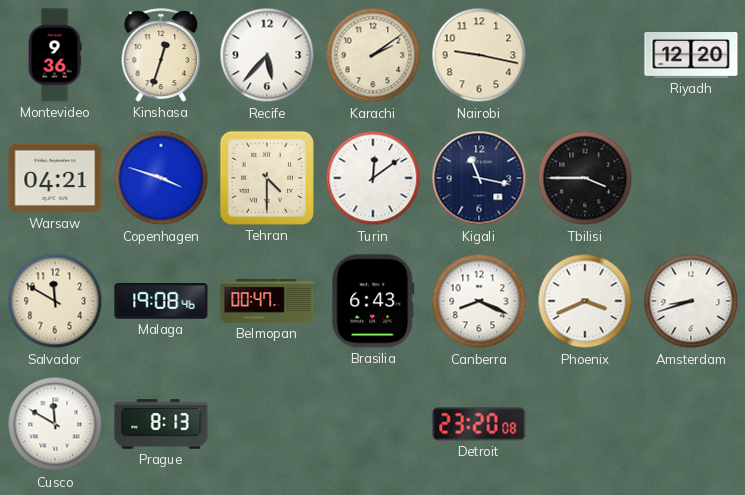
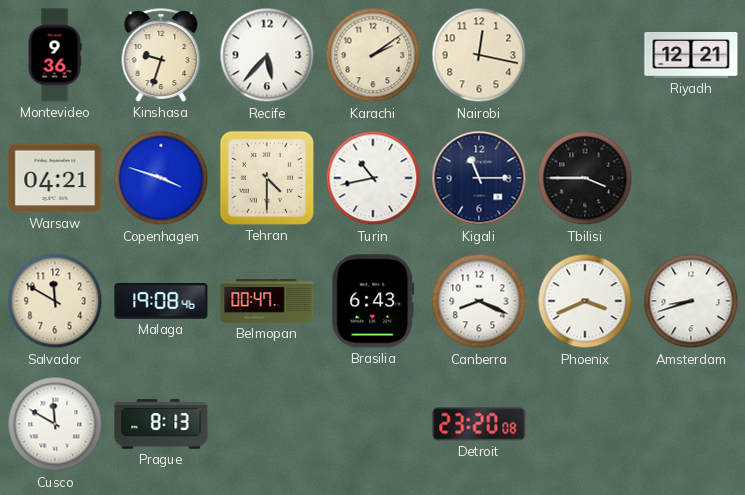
Kinshasa: 12:33 -> 9:33
Nairobi: 9:17 -> 12:17
Riyadh: 12:20 -> 12:21
Turin: 12:09 -> 10:43
Kigali: 11:17 -> 11:15
